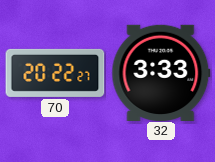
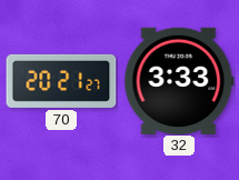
70: 20:22 -> 20:21
